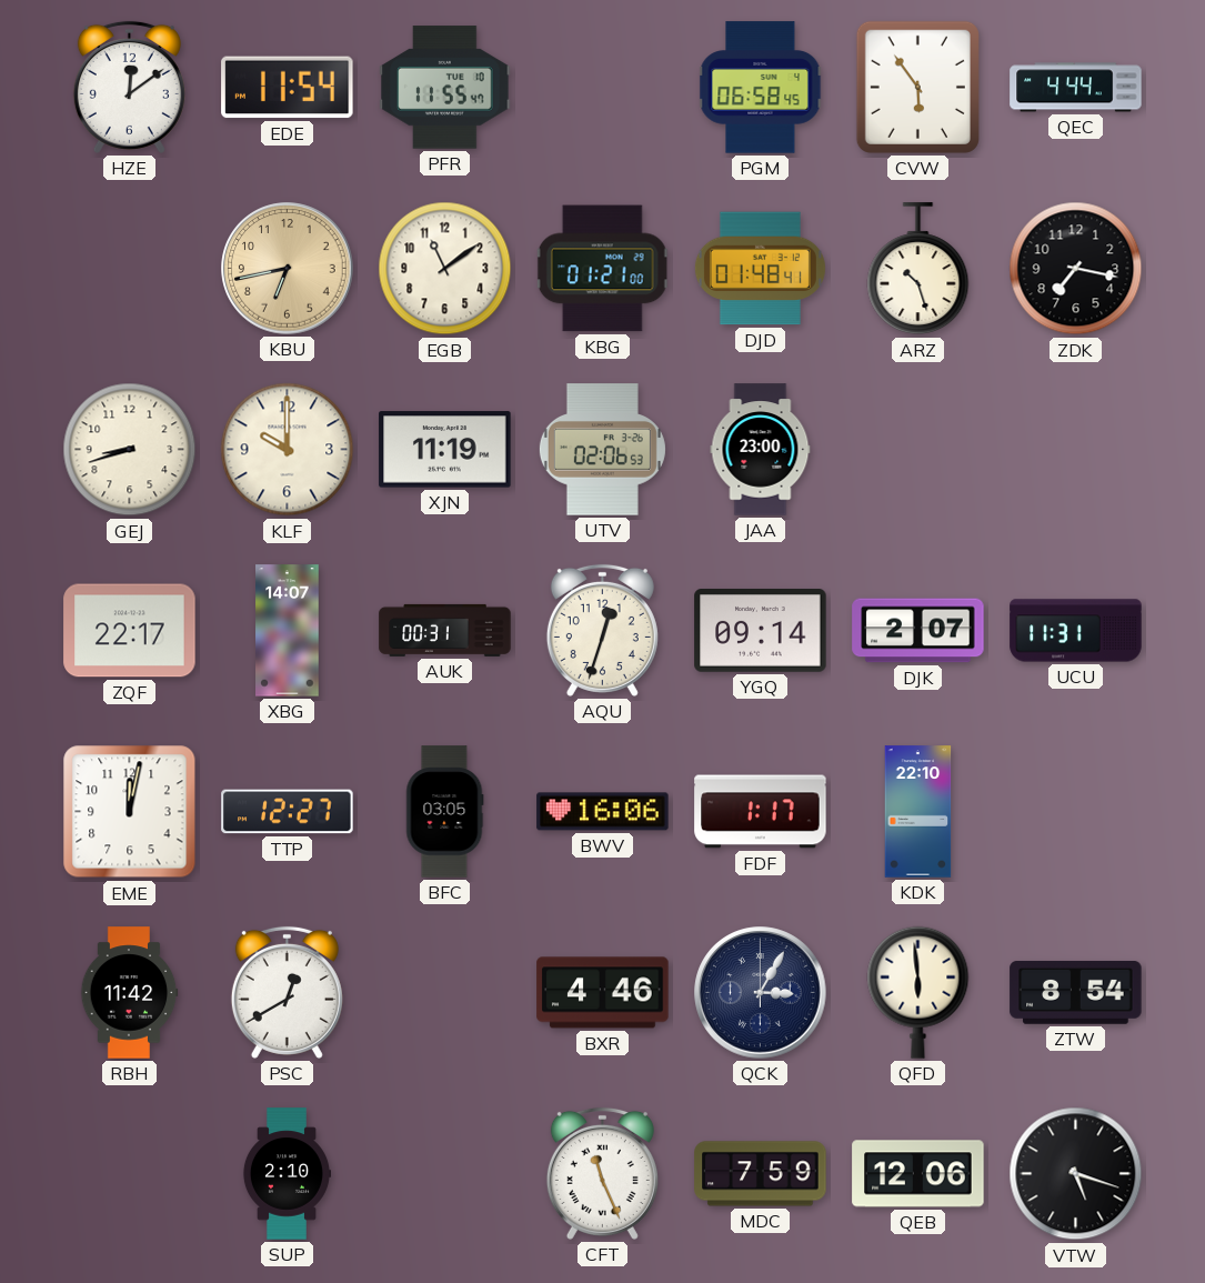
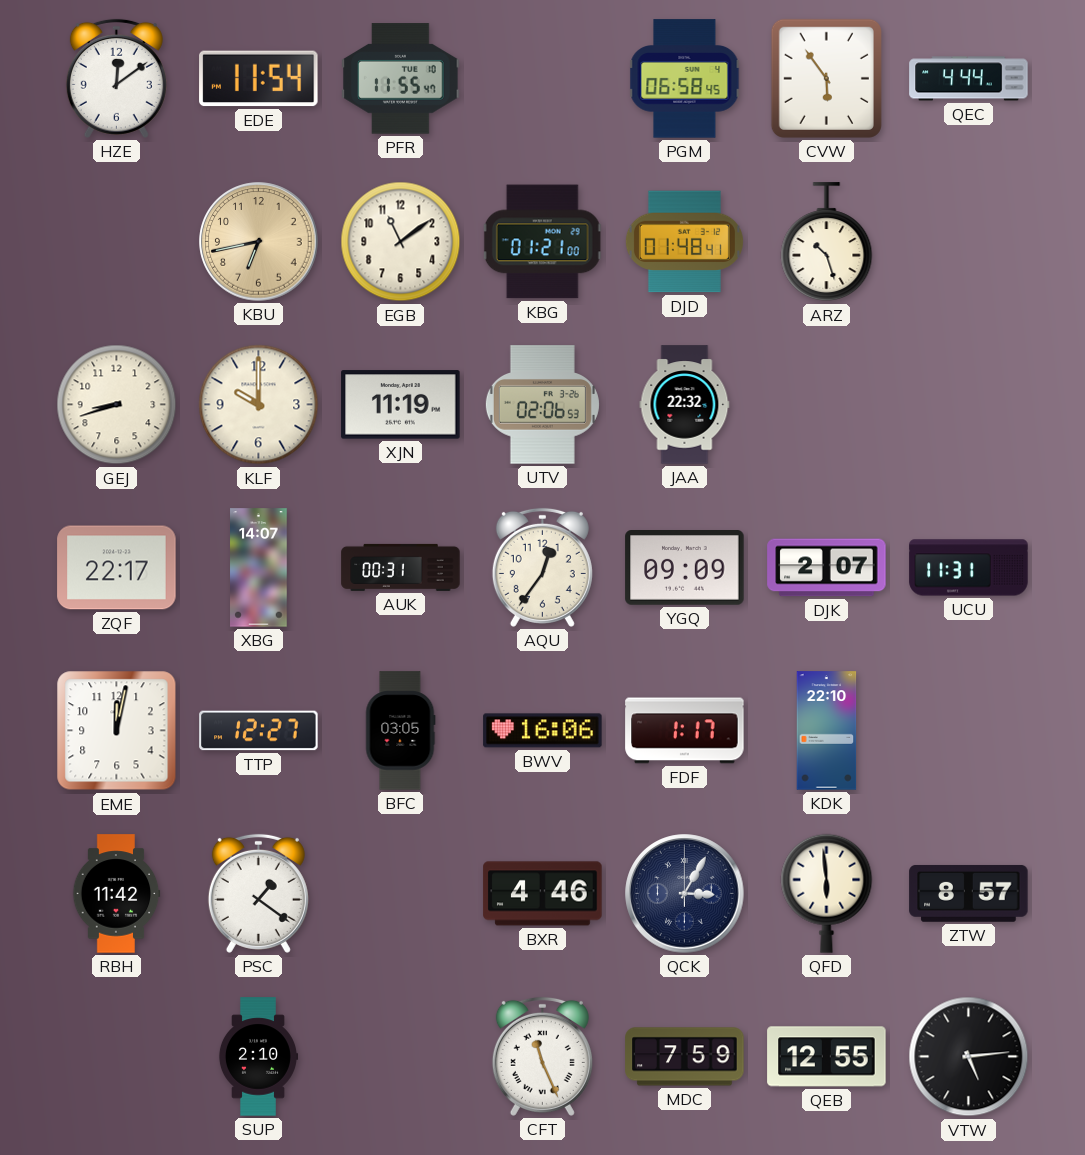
ZDK: 7:17 -> none
JAA: 23:00 -> 22:32
AQU: 12:33 -> 12:36
YGQ: 09:14 -> 09:09
PSC: 12:40 -> 1:21
ZTW: 8:54 -> 8:57
QEB: 12:06 -> 12:55
VTW: 5:18 -> 5:14
